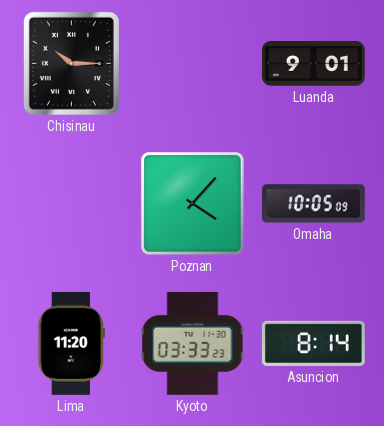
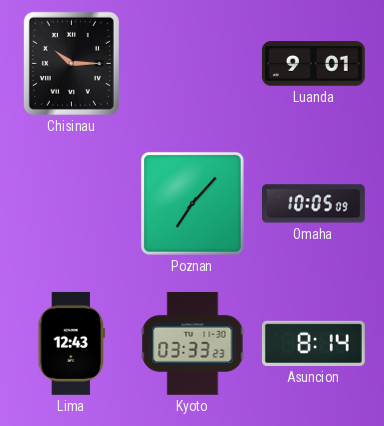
Poznan: 4:07 -> 7:07
Lima: 11:20 -> 12:43
